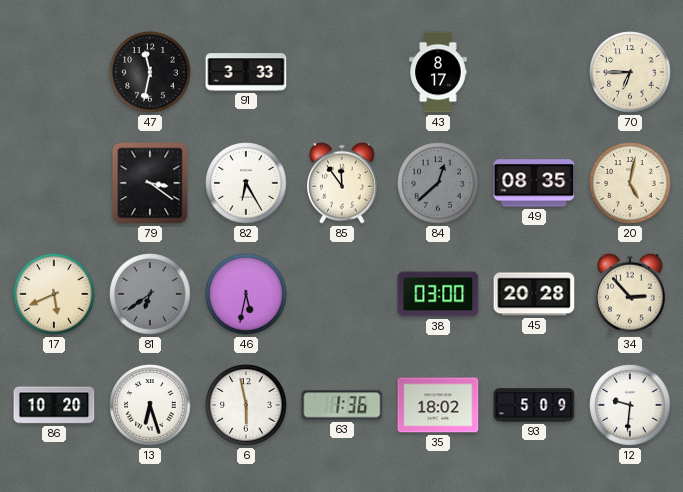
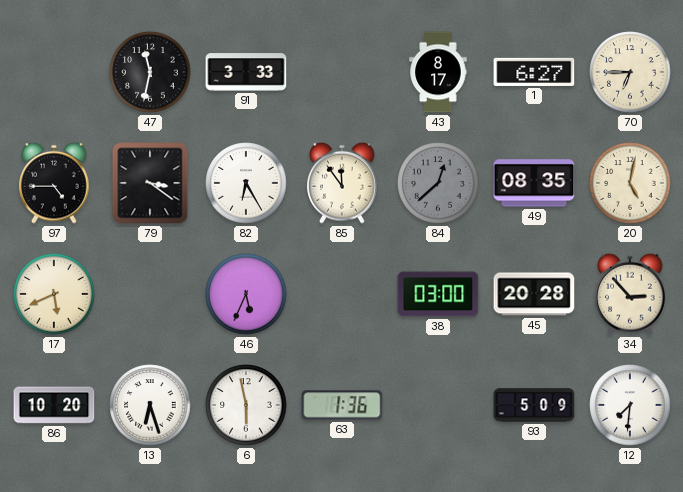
1: none -> 6:27
97: none -> 4:45
81: 6:39 -> none
46: 5:32 -> 5:34
35: 18:02 -> none
12: 9:31 -> 7:31
